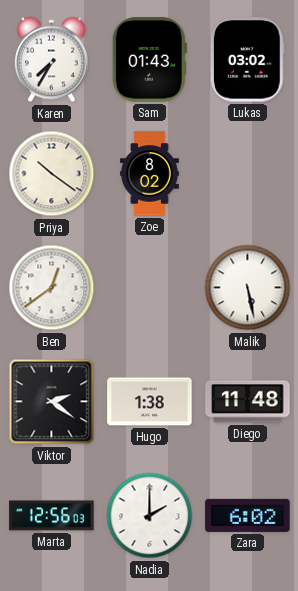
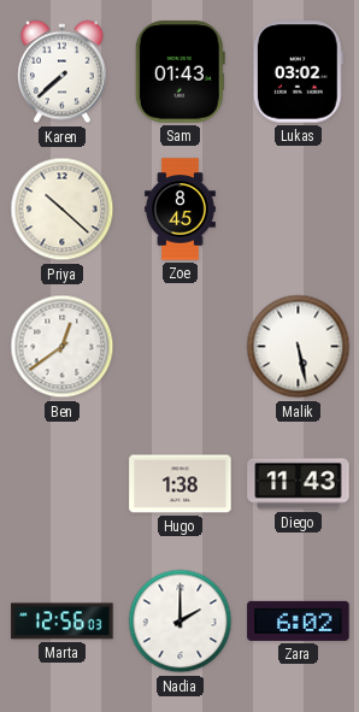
Karen: 7:35 -> 7:38
Priya: 10:21 -> 10:22
Zoe: 8:02 -> 8:45
Viktor: 2:21 -> none
Diego: 11:48 -> 11:43
